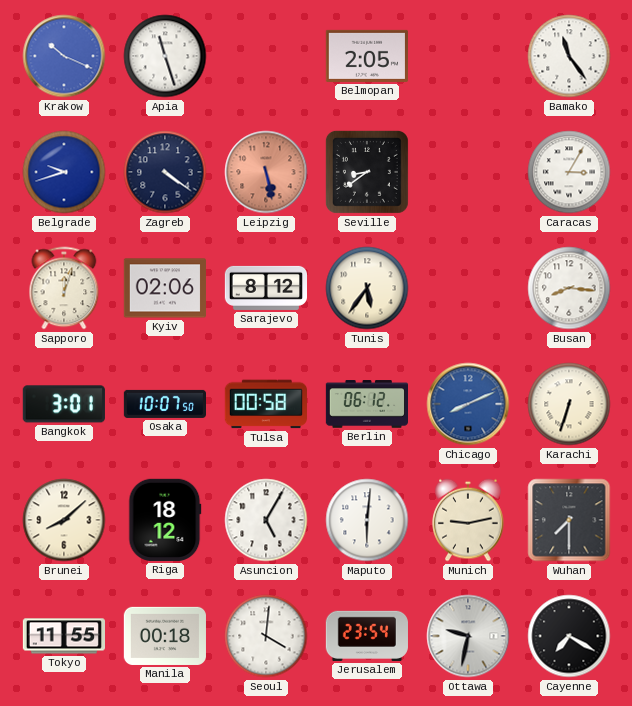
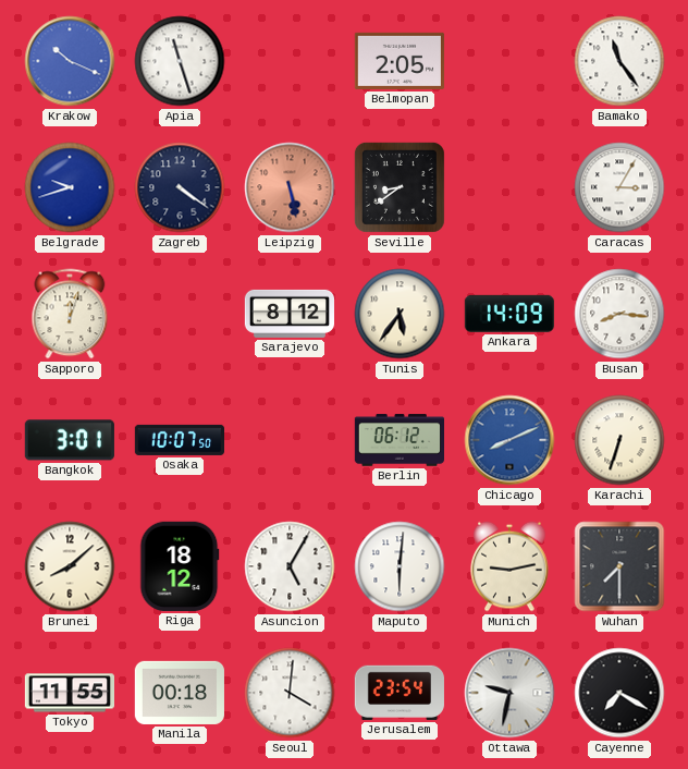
Kyiv: 02:06 -> none
Ankara: none -> 14:09
Tulsa: 00:58 -> none
